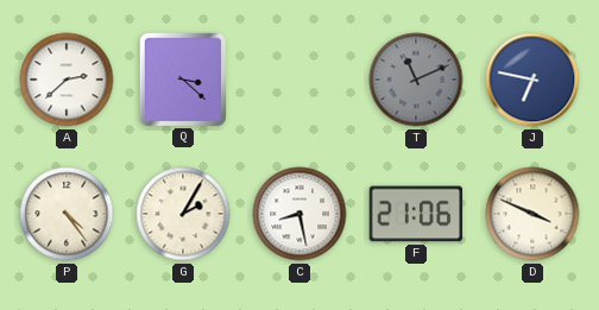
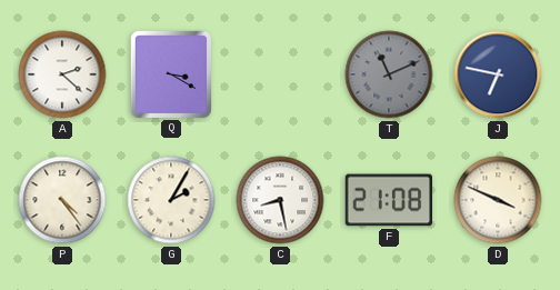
A: 2:38 -> 2:22
Q: 3:22 -> 3:20
F: 21:06 -> 21:08
